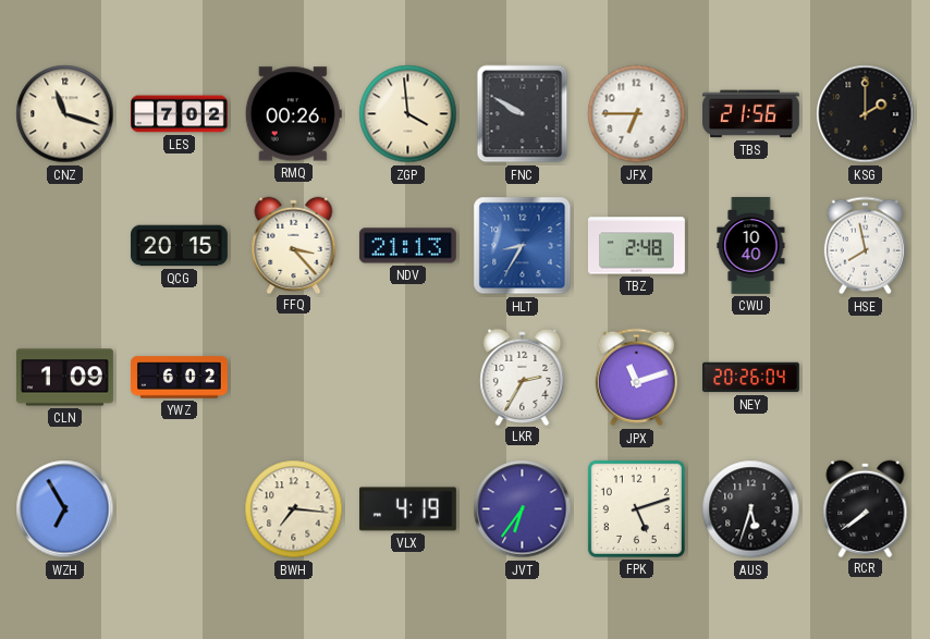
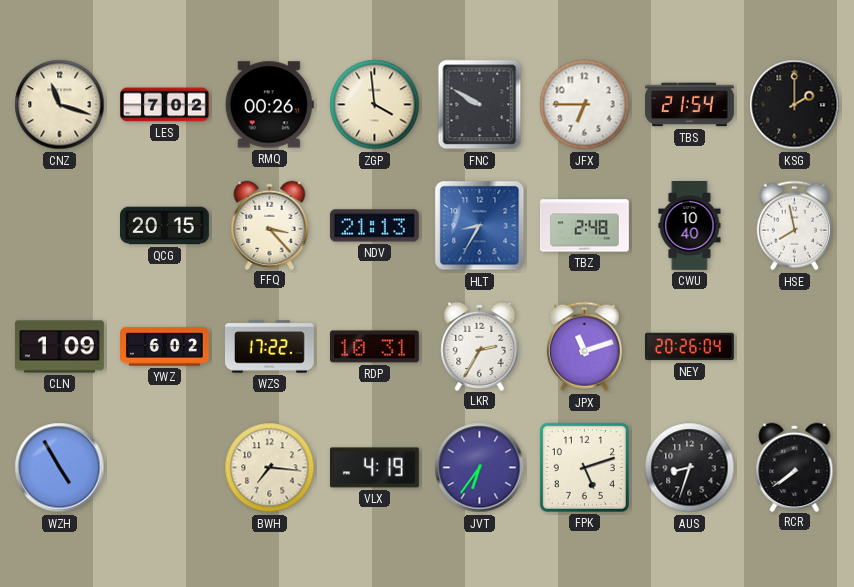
TBS: 21:56 -> 21:54
WZS: none -> 17:22
RDP: none -> 10:31
WZH: 6:55 -> 4:55
AUS: 5:33 -> 8:33
